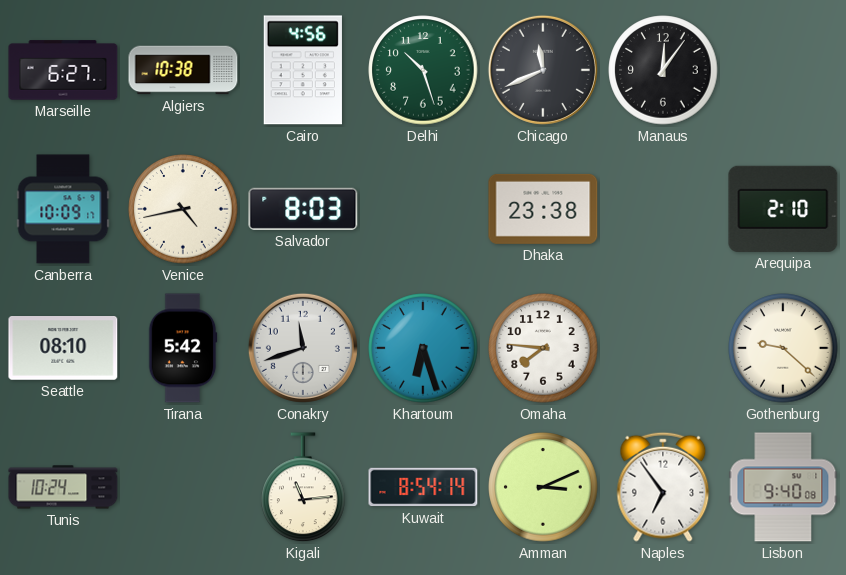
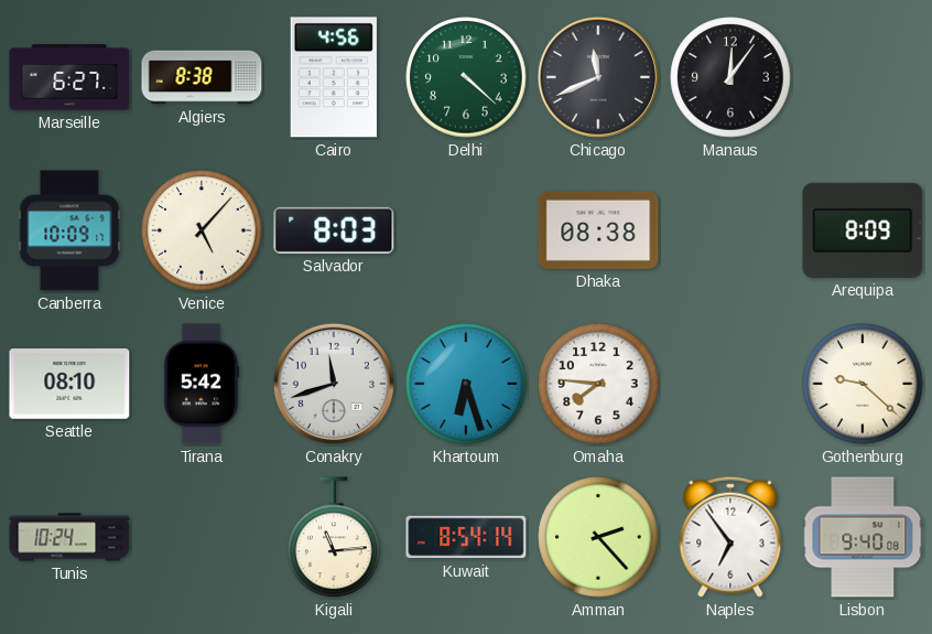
Algiers: 10:38 -> 8:38
Delhi: 10:27 -> 4:22
Venice: 4:43 -> 5:07
Dhaka: 23:38 -> 08:38
Arequipa: 2:10 -> 8:09
Amman: 3:11 -> 2:23
